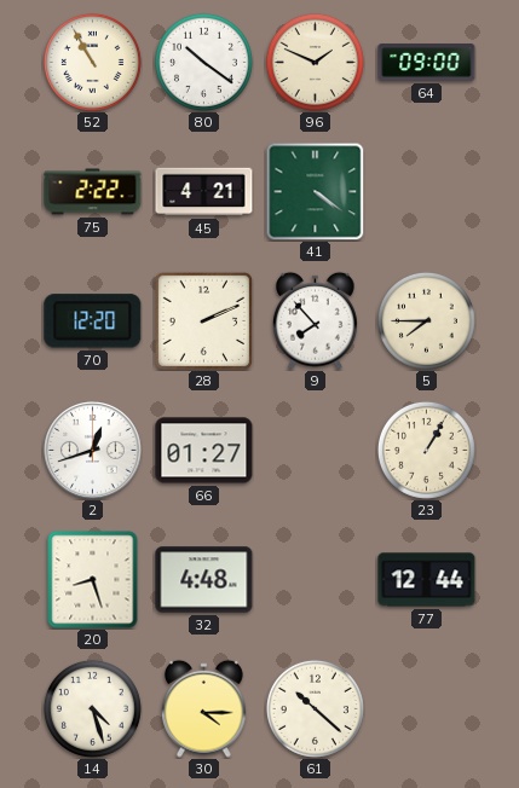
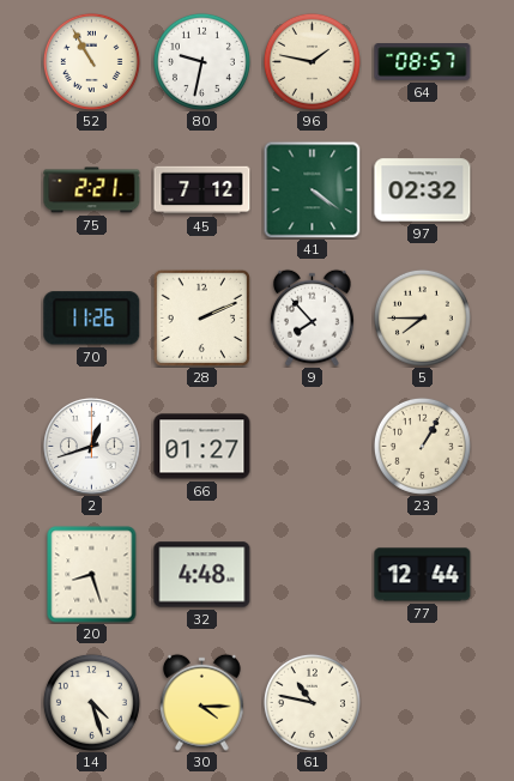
80: 10:21 -> 9:32
96: 1:49 -> 1:47
64: 09:00 -> 08:57
75: 2:22 -> 2:21
45: 4:21 -> 7:12
97: none -> 02:32
70: 12:20 -> 11:26
61: 10:22 -> 10:47
